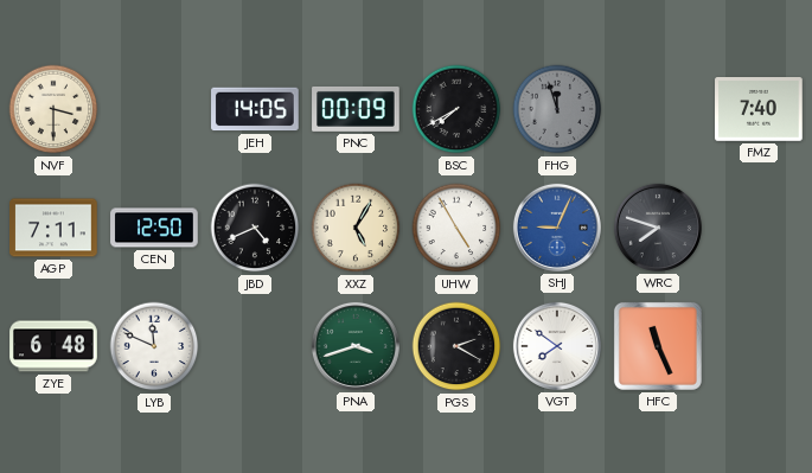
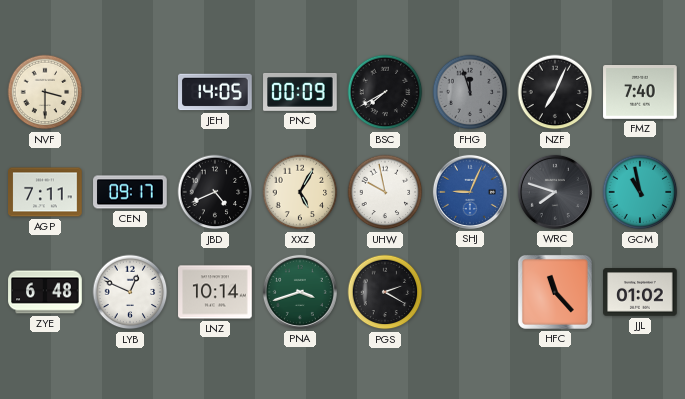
NZF: none -> 7:04
CEN: 12:50 -> 09:17
UHW: 4:55 -> 9:58
GCM: none -> 10:58
LYB: 11:49 -> 12:49
LNZ: none -> 10:14
VGT: 7:51 -> none
HFC: 11:26 -> 11:23
JJL: none -> 01:02
